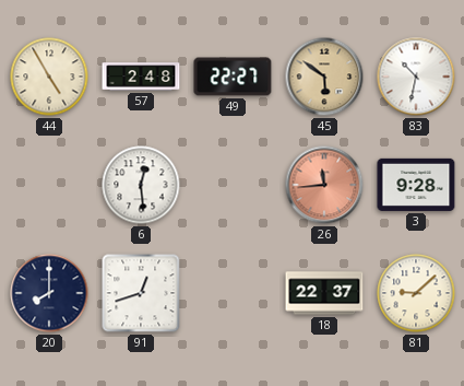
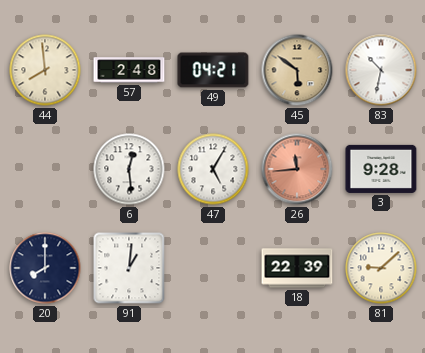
44: 4:55 -> 7:59
49: 22:27 -> 04:21
47: none -> 5:05
91: 12:42 -> 1:01
18: 22:37 -> 22:39
